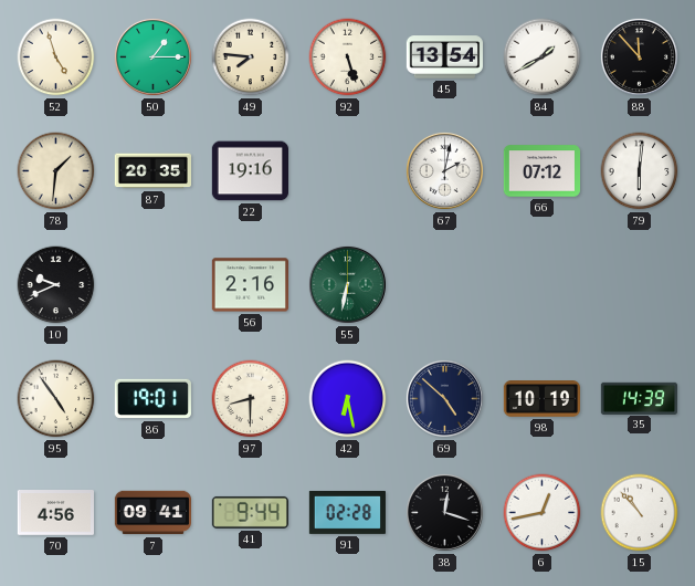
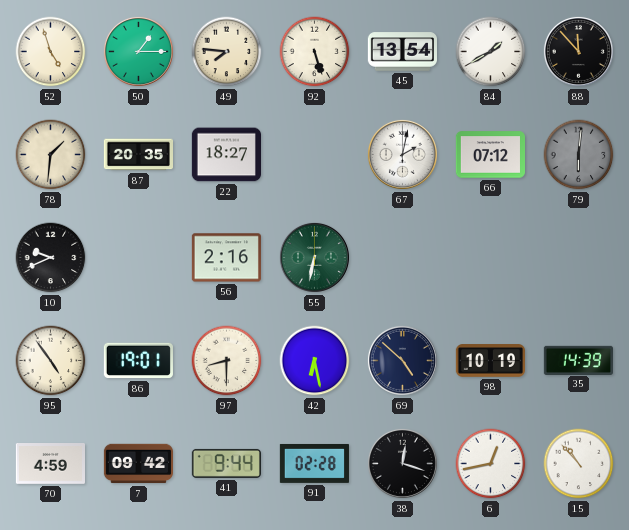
22: 19:16 -> 18:27
79 dial: white -> grey
70: 4:56 -> 4:59
7: 09:41 -> 09:42
